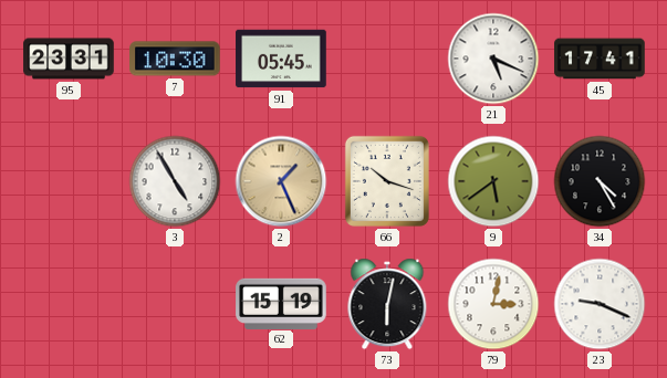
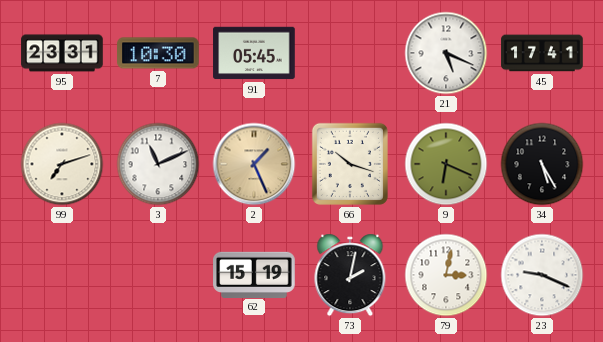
99: none -> 7:12
3: 4:55 -> 11:11
9: 5:39 -> 6:19
34: 4:25 -> 5:25
73: 6:02 -> 2:02
